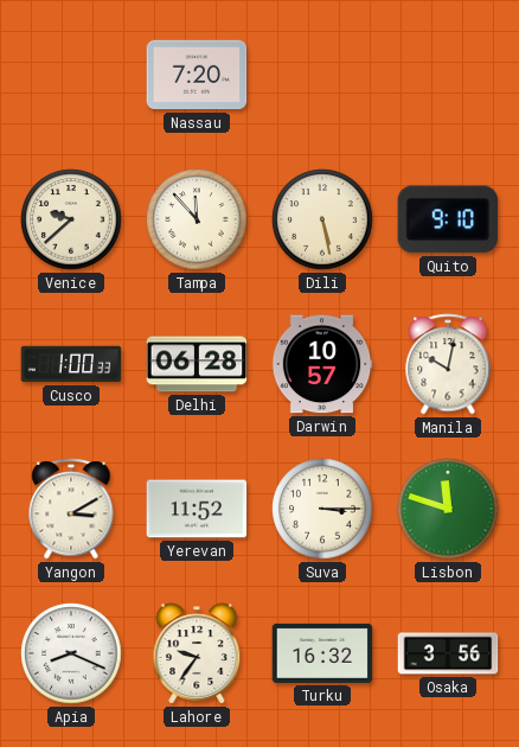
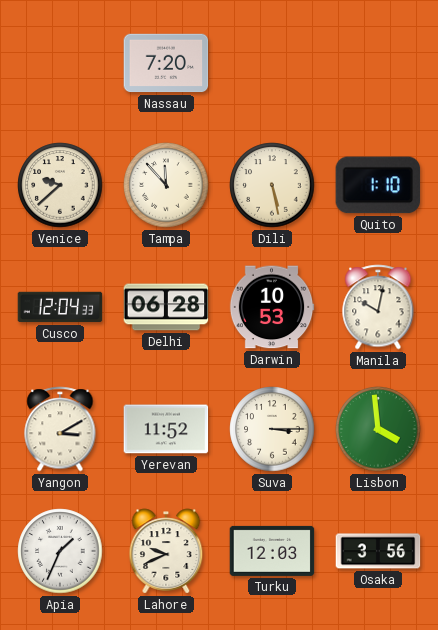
Quito: 9:10 -> 1:10
Cusco: 1:00 -> 12:04
Darwin: 10:57 -> 10:53
Lisbon: 11:48 -> 3:59
Apia: 8:19 -> 1:34
Lahore: 9:36 -> 9:41
Turku: 16:32 -> 12:03
